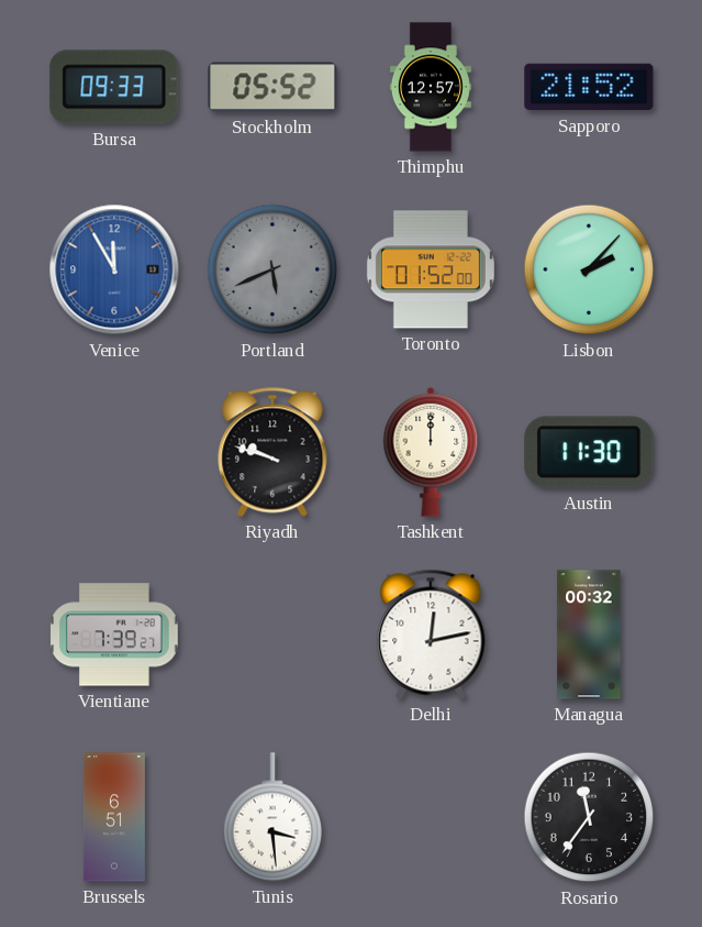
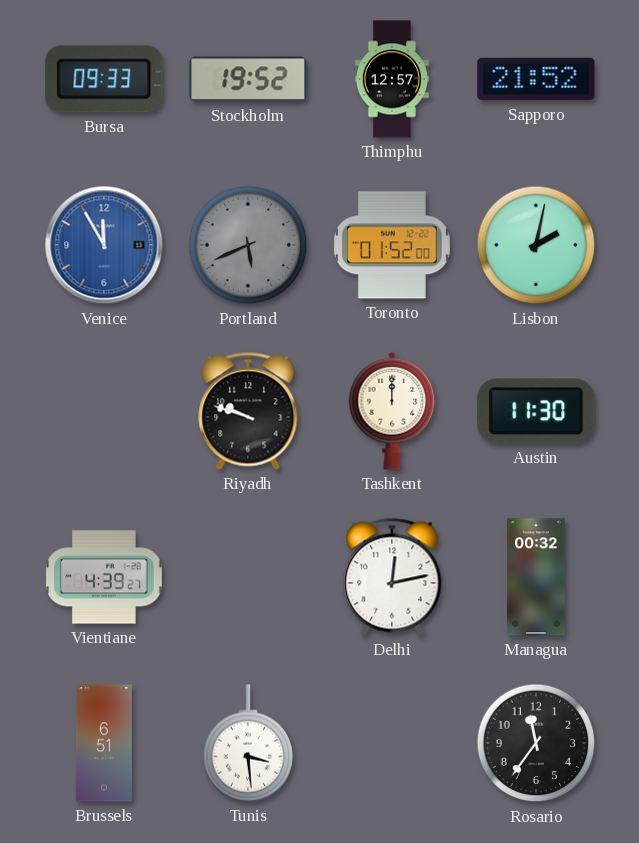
Stockholm: 05:52 -> 19:52
Lisbon: 2:07 -> 2:02
Vientiane: 7:39 -> 4:39
